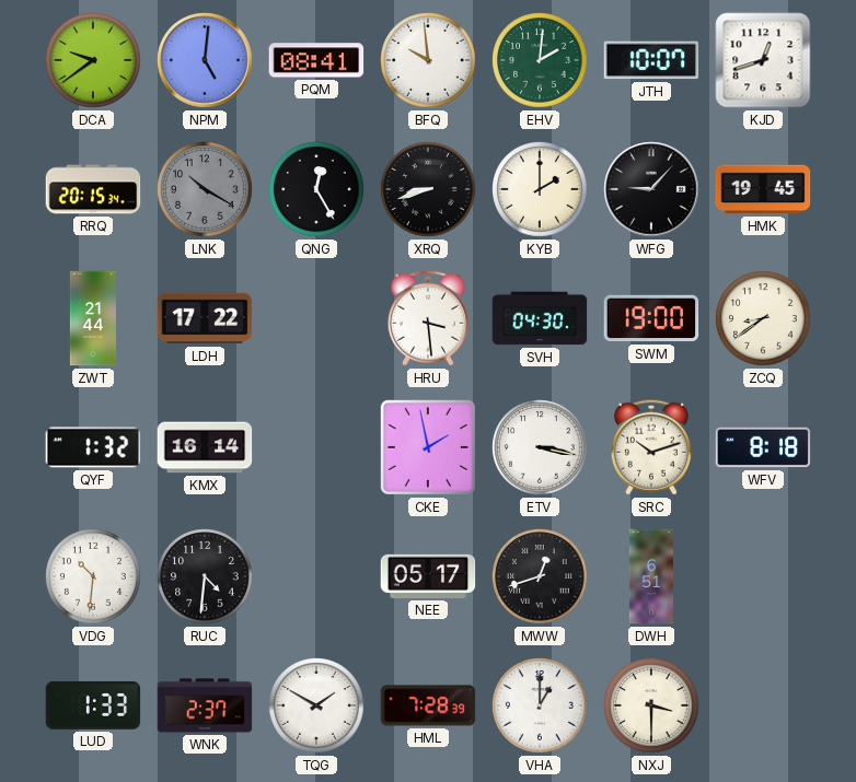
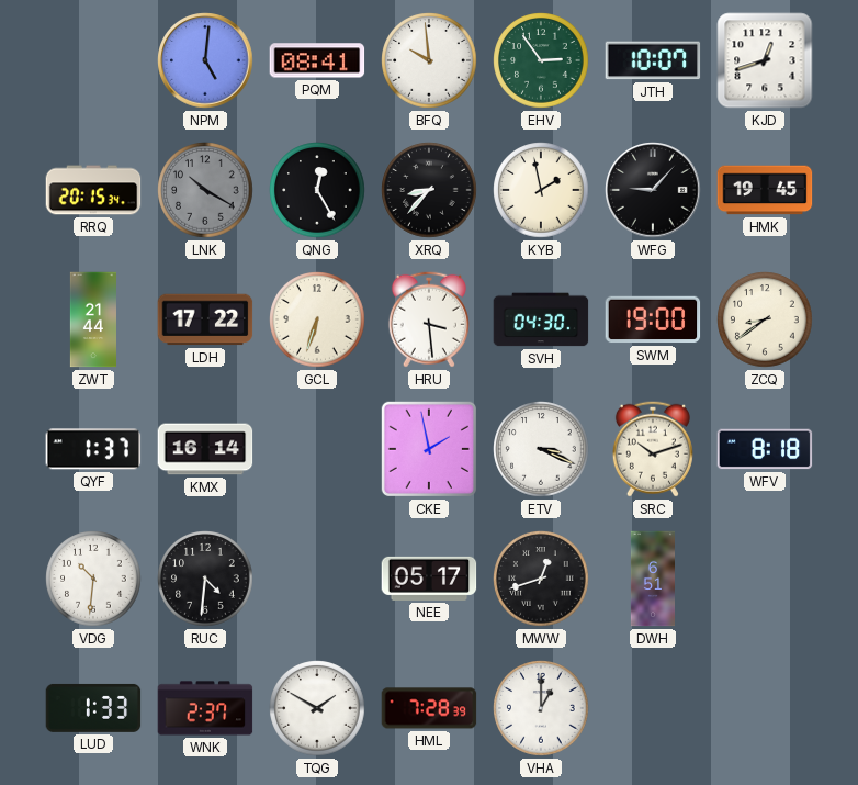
DCA: 9:39 -> none
EHV: 2:01 -> 2:54
XRQ: 8:42 -> 8:37
KYB: 2:00 -> 1:58
GCL: none -> 6:33
QYF: 1:32 -> 1:37
ETV: 3:17 -> 3:19
NXJ: 3:30 -> none
